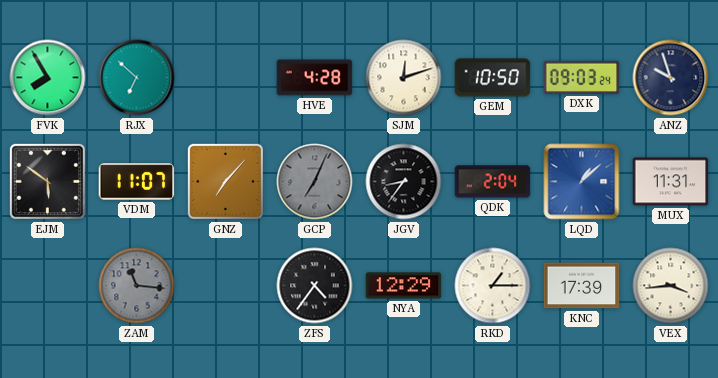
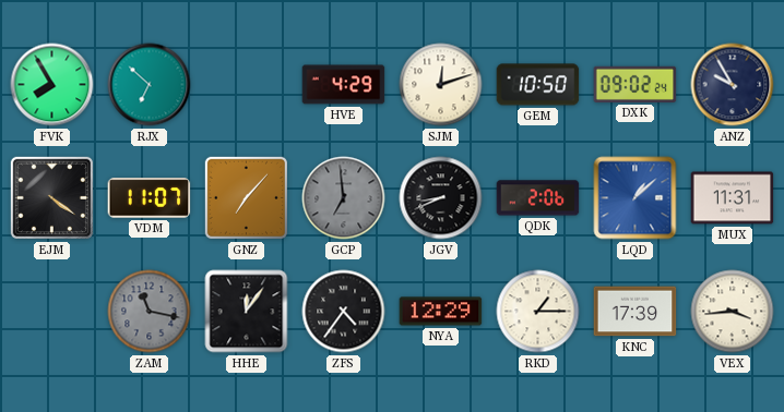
HVE: 4:28 -> 4:29
DXK: 09:03 -> 09:02
ANZ: 9:57 -> 9:55
EJM: 5:51 -> 4:21
GCP: 7:04 -> 6:59
JGV: 8:36 -> 8:41
QDK: 2:04 -> 2:06
ZAM: 11:16 -> 11:17
HHE: none -> 12:06
